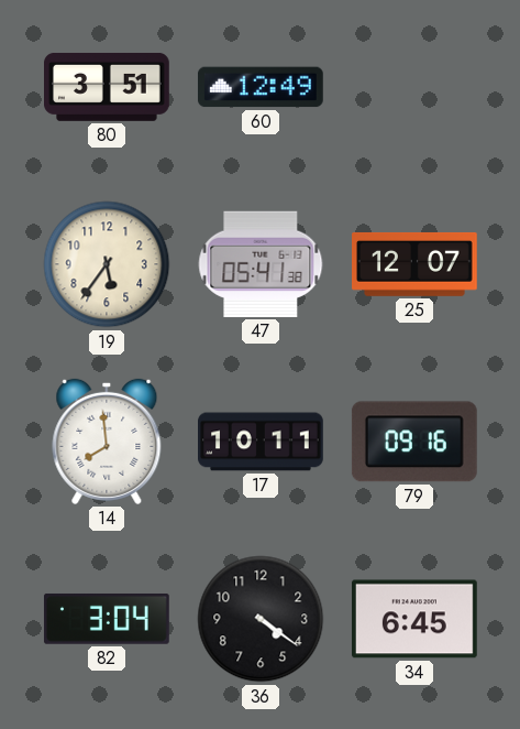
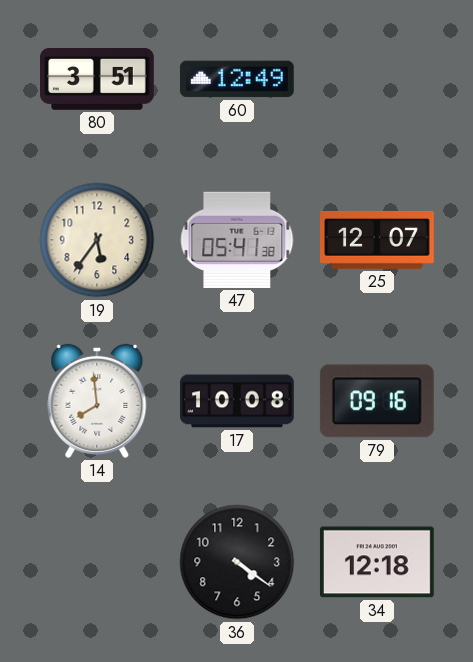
17: 10:11 -> 10:08
82: 3:04 -> none
34: 6:45 -> 12:18
